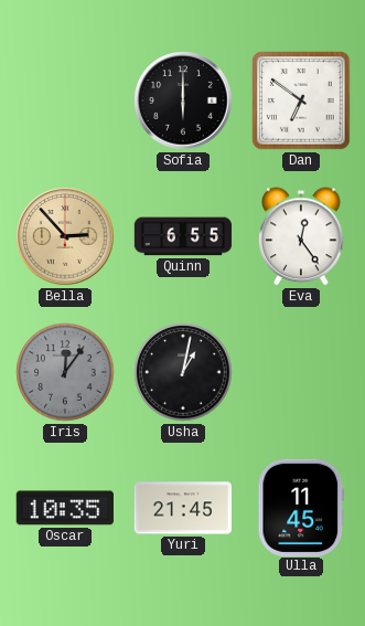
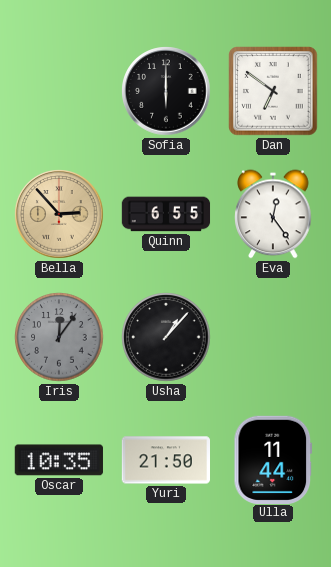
Usha: 1:02 -> 1:07
Yuri: 21:45 -> 21:50
Ulla: 11:45 -> 11:44
